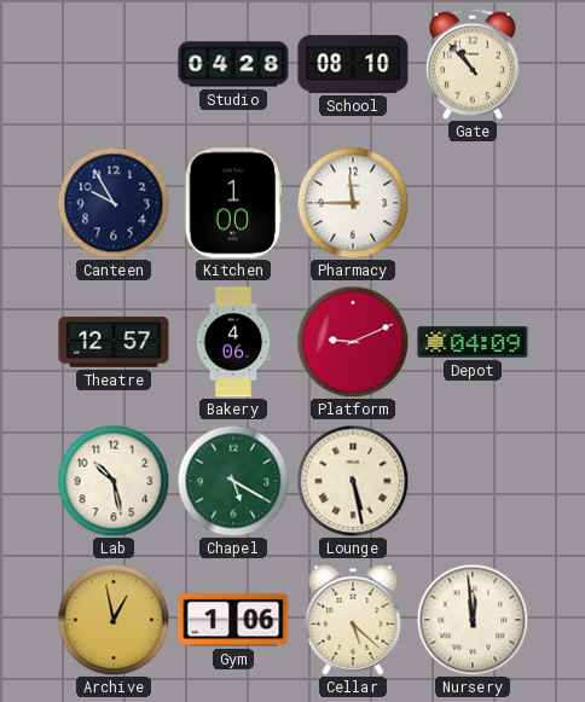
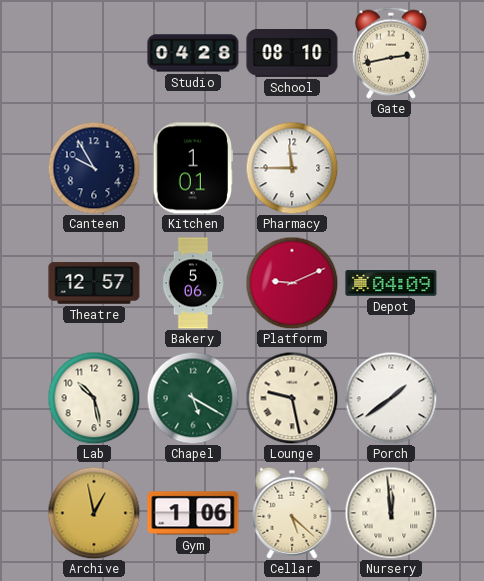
Gate: 10:53 -> 2:43
Kitchen: 1:00 -> 1:01
Bakery: 4:06 -> 5:06
Lounge: 5:28 -> 9:28
Porch: none -> 1:39
